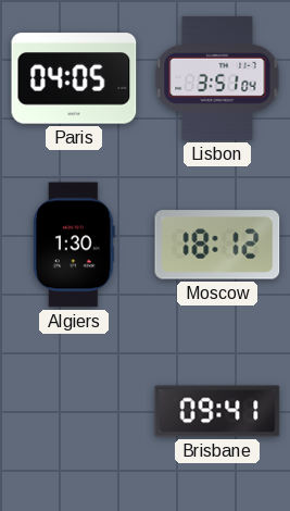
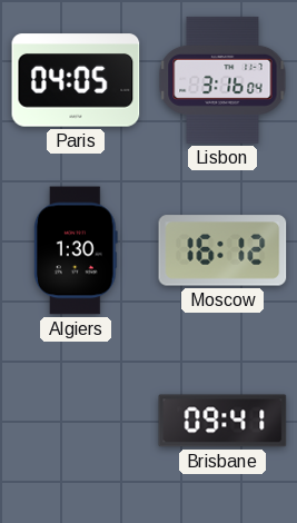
Lisbon: 3:51 -> 3:16
Moscow: 18:12 -> 16:12
